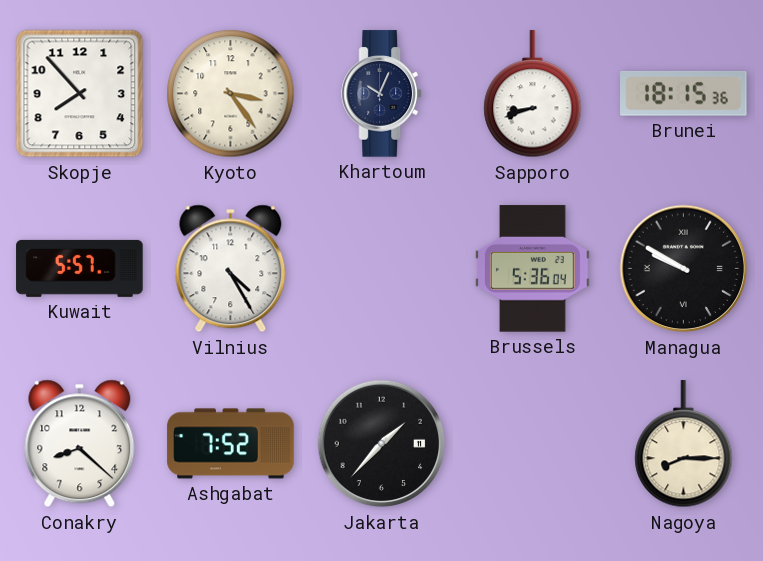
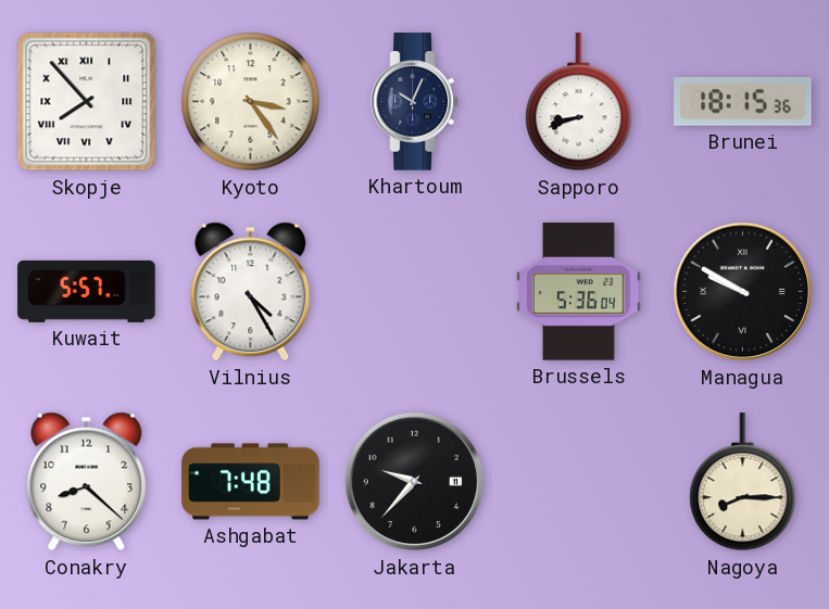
Skopje numerals: Arabic -> Roman
Ashgabat: 7:52 -> 7:48
Jakarta: 1:37 -> 9:37
